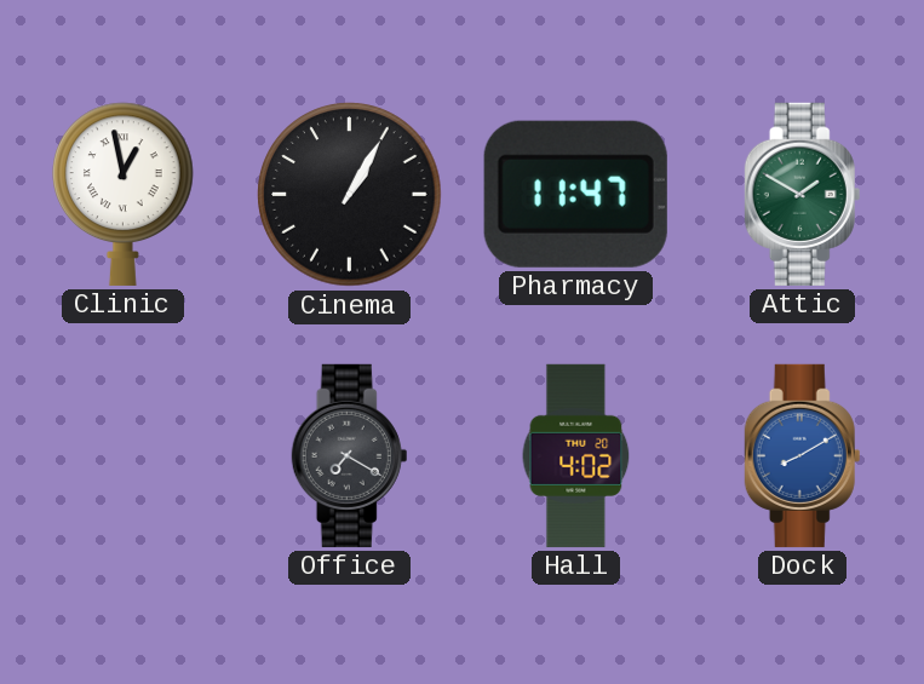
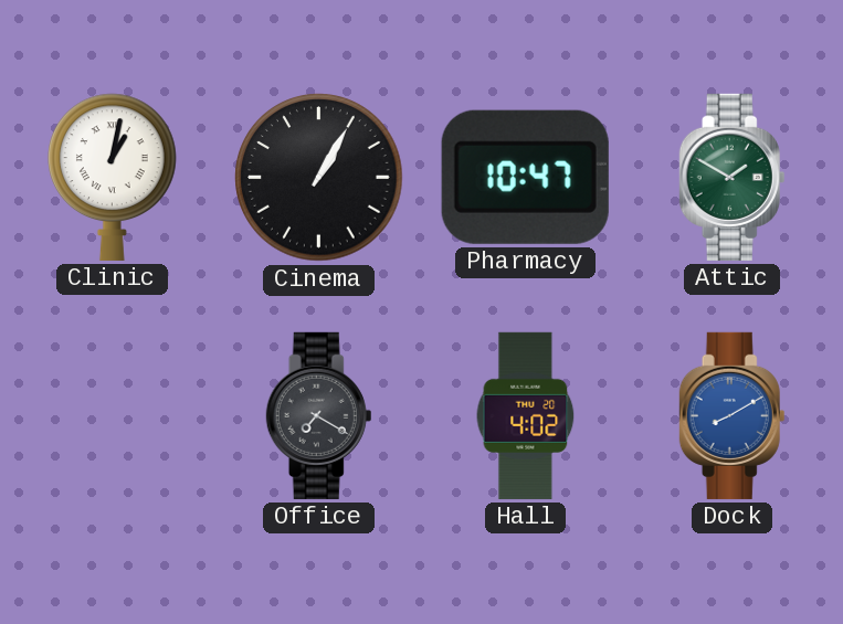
Clinic: 12:58 -> 1:02
Pharmacy: 11:47 -> 10:47
